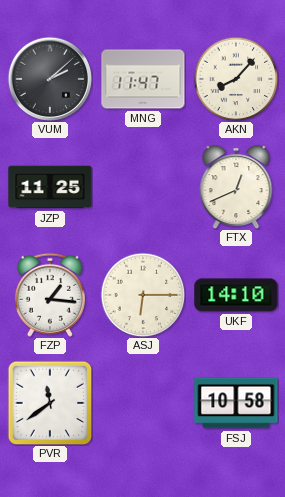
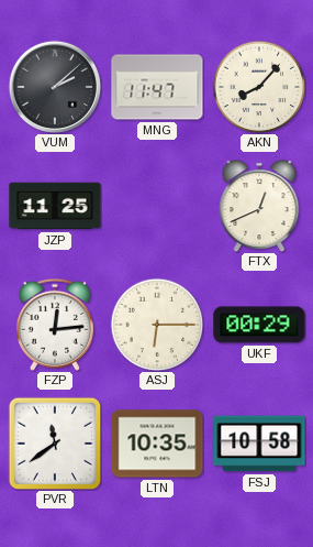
FZP: 1:16 -> 12:14
UKF: 14:10 -> 00:29
LTN: none -> 10:35
